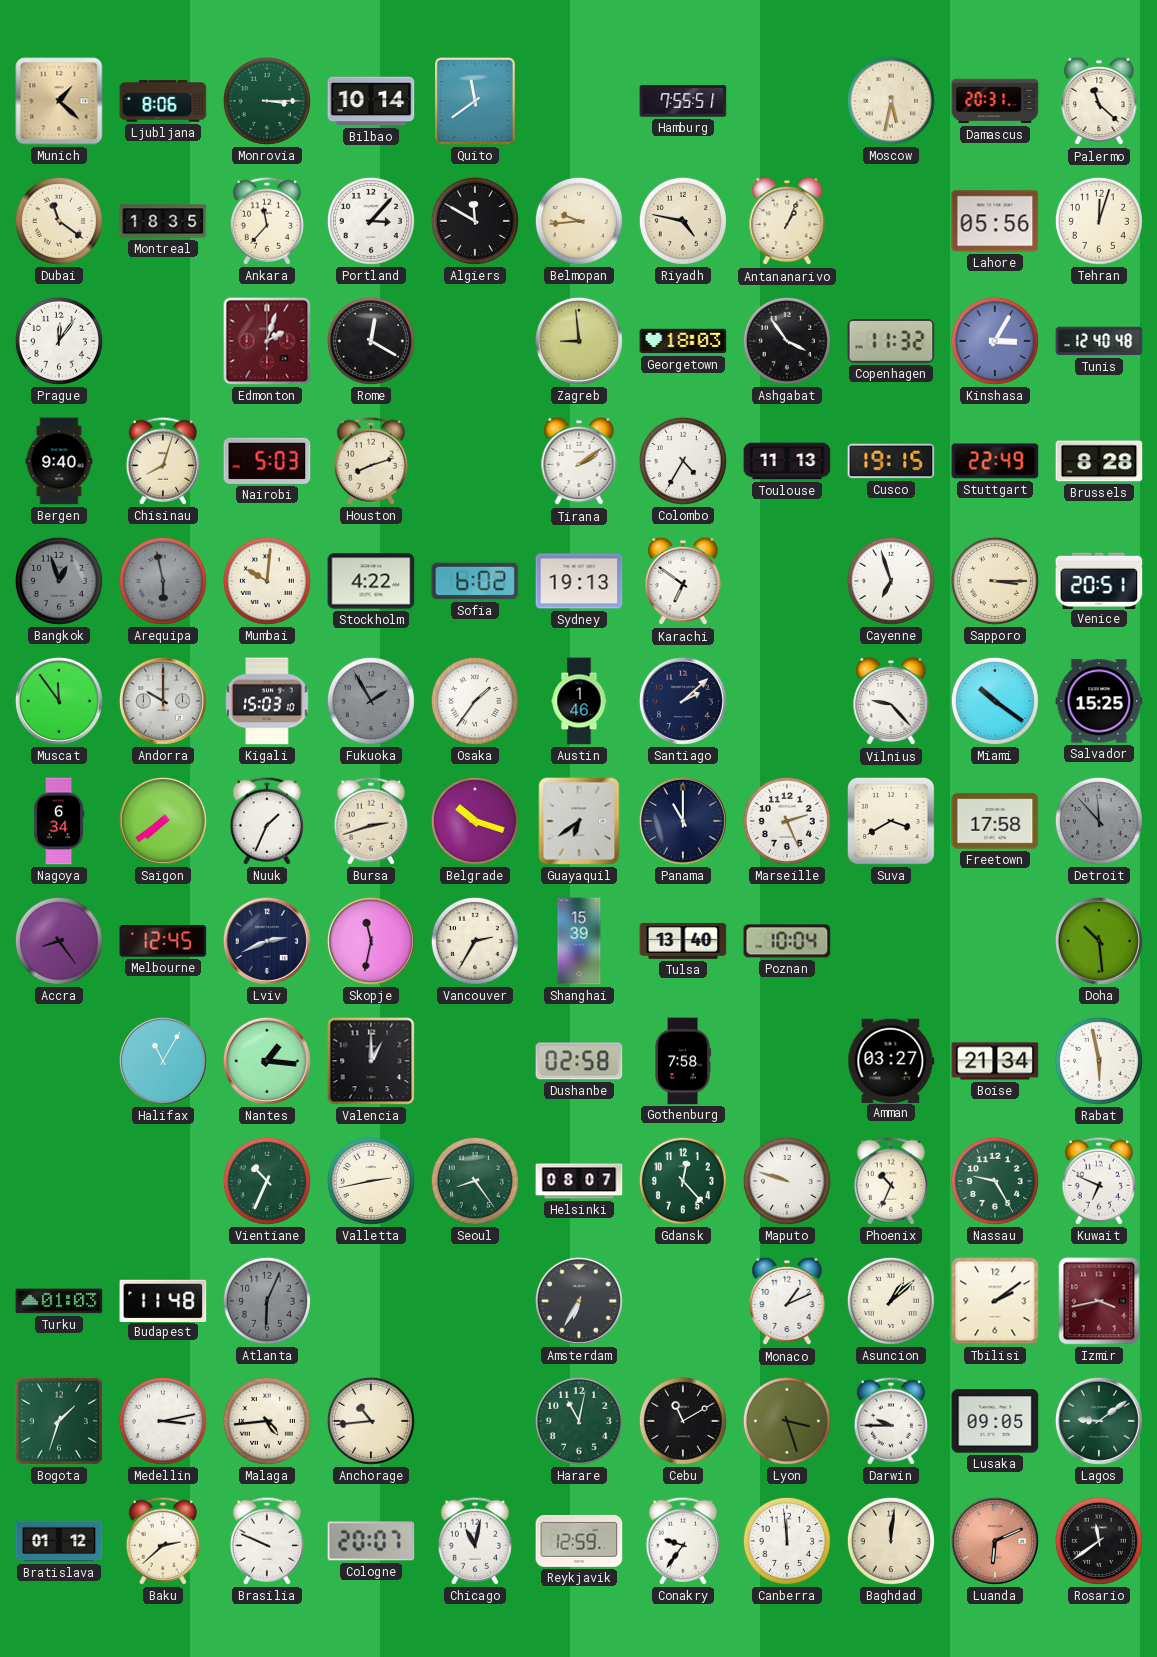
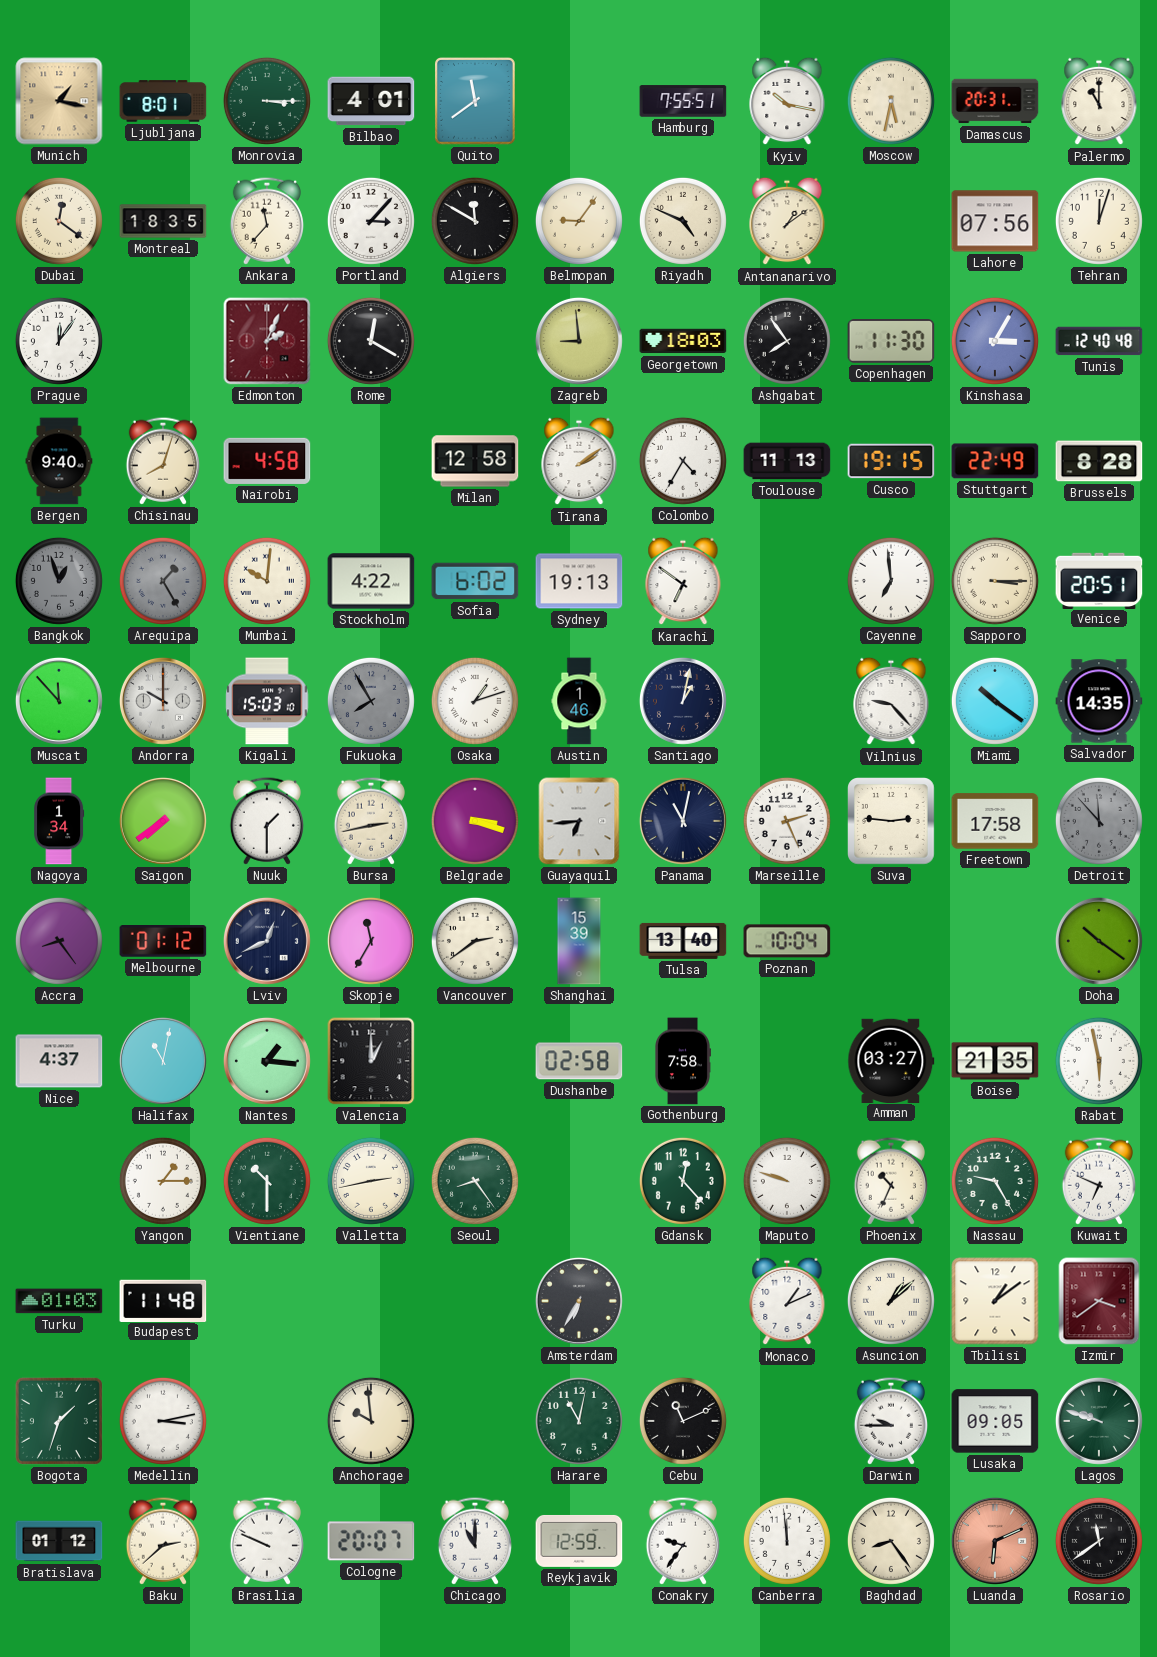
Munich: 1:22 -> 1:17
Ljubljana: 8:06 -> 8:01
Bilbao: 10:14 -> 4:01
Kyiv: none -> 10:17
Palermo: 11:22 -> 11:00
Dubai: 11:21 -> 12:21
Belmopan: 9:44 -> 9:06
Riyadh: 4:47 -> 4:49
Antananarivo: 1:04 -> 1:09
Lahore: 05:56 -> 07:56
Edmonton: 2:03 -> 2:04
Ashgabat: 3:54 -> 7:54
Copenhagen: 11:32 -> 11:30
Nairobi: 5:03 -> 4:58
Houston: 8:12 -> none
Milan: none -> 12:58
Arequipa: 5:58 -> 1:25
Cayenne: 6:57 -> 6:59
Muscat: 11:54 -> 11:53
Fukuoka: 1:55 -> 7:55
Osaka: 1:36 -> 1:12
Santiago: 2:08 -> 1:02
Salvador: 15:25 -> 14:35
Nagoya: 6:34 -> 1:34
Nuuk: 1:34 -> 1:30
Bursa: 2:42 -> 2:43
Belgrade: 10:18 -> 3:18
Guayaquil: 6:39 -> 6:44
Panama: 11:00 -> 11:02
Suva: 3:40 -> 2:46
Melbourne: 12:45 -> 01:12
Lviv: 2:41 -> 12:41
Skopje: 11:32 -> 11:35
Vancouver: 2:35 -> 2:39
Doha: 10:29 -> 10:21
Nice: none -> 4:37
Halifax: 11:05 -> 11:02
Boise: 21:34 -> 21:35
Yangon: none -> 1:15
Vientiane: 10:34 -> 10:30
Helsinki: 08:07 -> none
Atlanta: 6:04 -> none
Tbilisi: 2:09 -> 1:09
Izmir: 3:43 -> 3:39
Malaga: 4:44 -> none
Anchorage: 10:44 -> 9:59
Cebu: 11:10 -> 11:11
Lyon: 3:27 -> none
Lagos: 9:09 -> 9:48
Chicago: 11:02 -> 11:00
Baghdad: 12:01 -> 8:24
